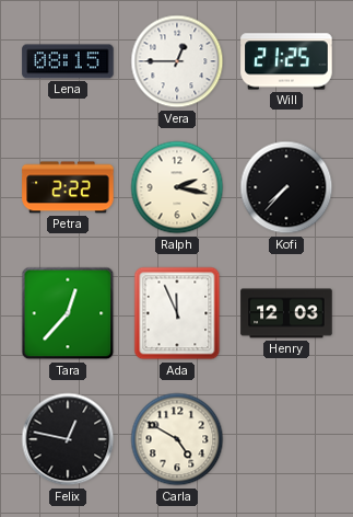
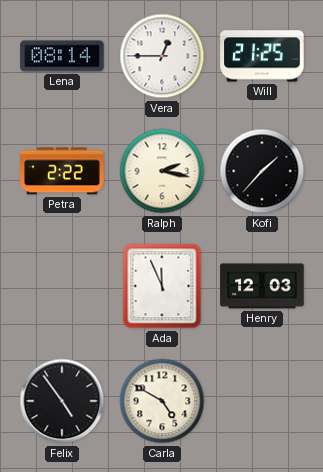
Lena: 08:15 -> 08:14
Kofi: 7:37 -> 1:37
Tara: 12:37 -> none
Felix: 12:47 -> 4:54
